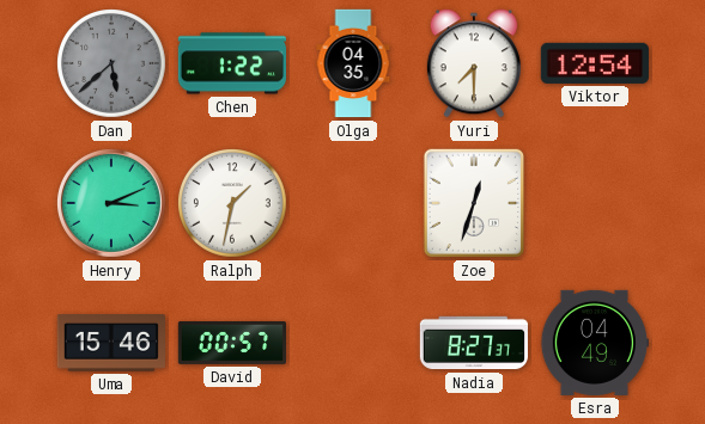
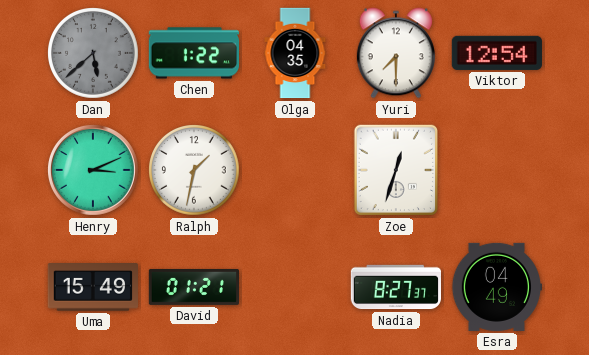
Uma: 15:46 -> 15:49
David: 00:57 -> 01:21
